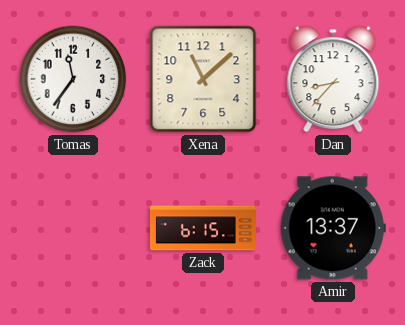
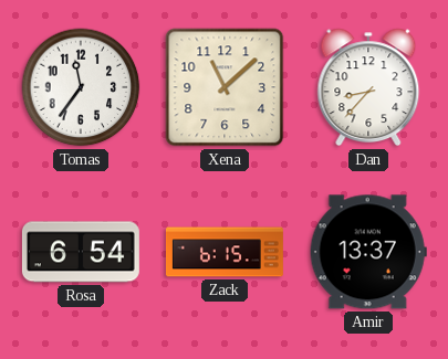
Rosa: none -> 6:54
